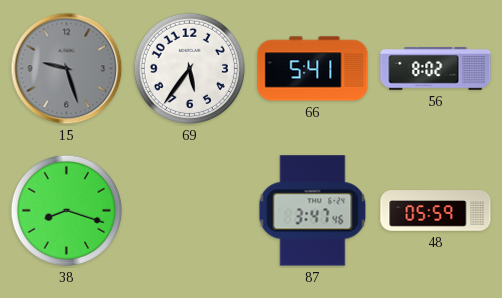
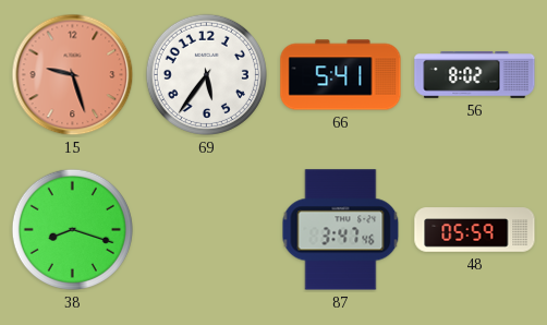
15 dial: grey -> salmon
